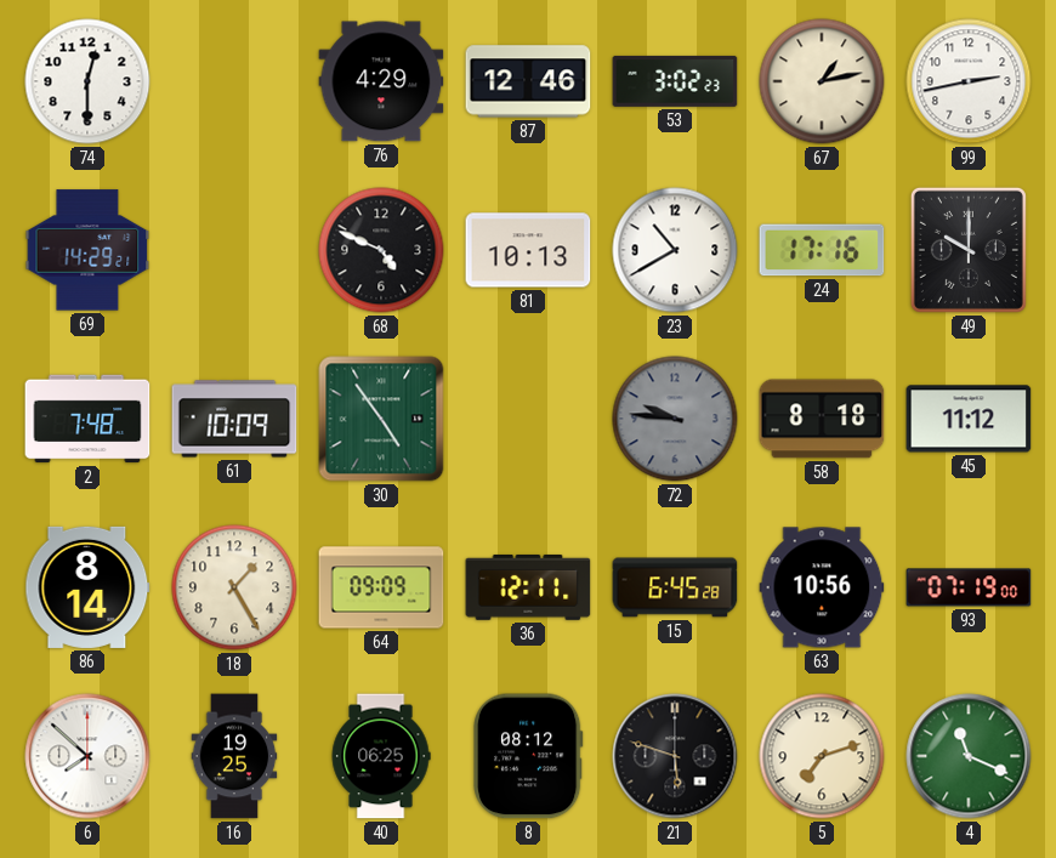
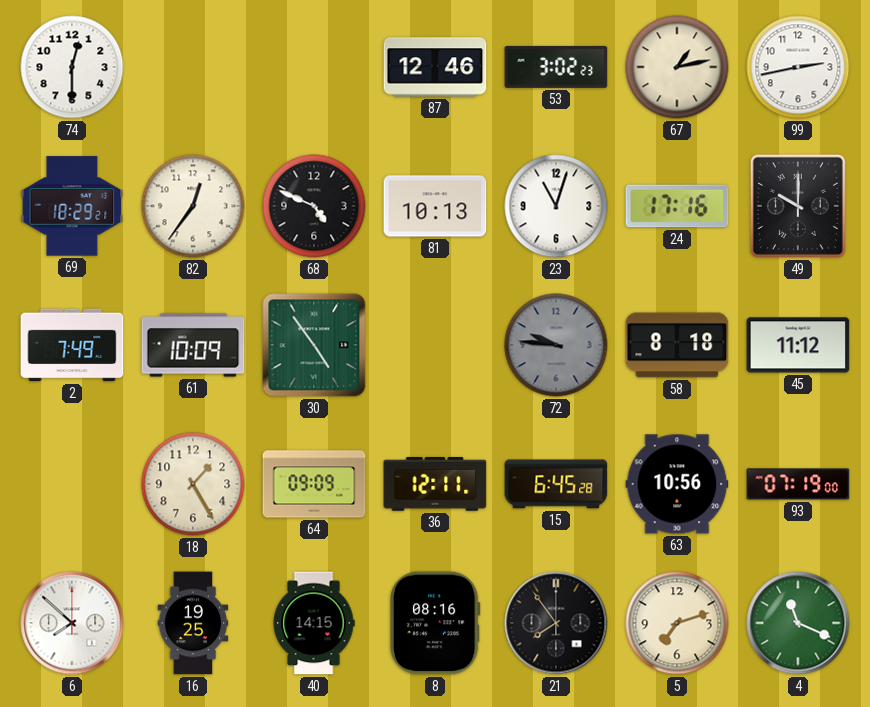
76: 4:29 -> none
69: 14:29 -> 18:29
82: none -> 12:36
23: 10:40 -> 11:03
2: 7:48 -> 7:49
86: 8:14 -> none
40: 06:25 -> 14:15
8: 08:12 -> 08:16
21: 5:48 -> 7:54
